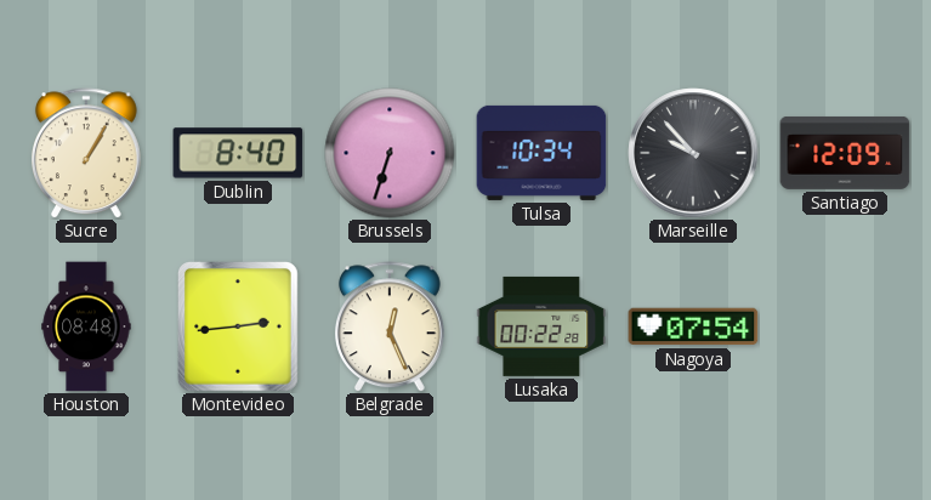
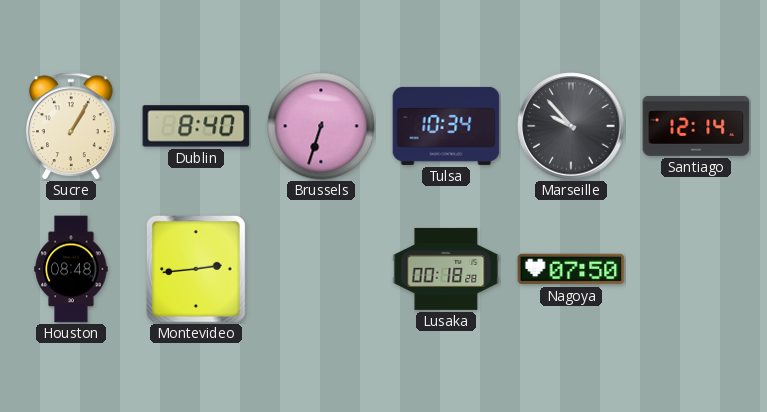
Santiago: 12:09 -> 12:14
Belgrade: 12:26 -> none
Lusaka: 00:22 -> 00:18
Nagoya: 07:54 -> 07:50
